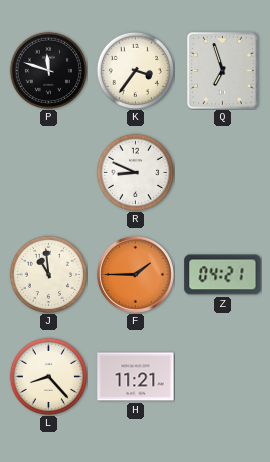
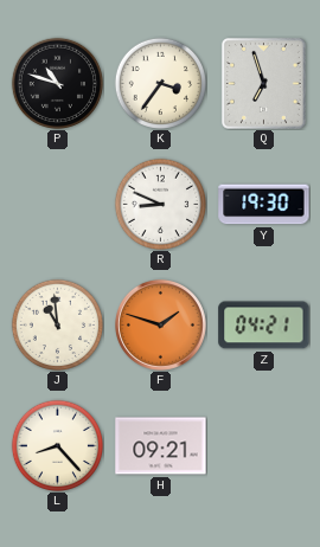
P: 11:48 -> 10:48
Y: none -> 19:30
F: 1:45 -> 1:48
H: 11:21 -> 09:21
